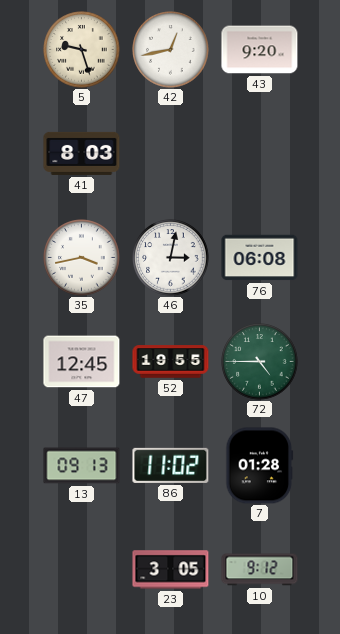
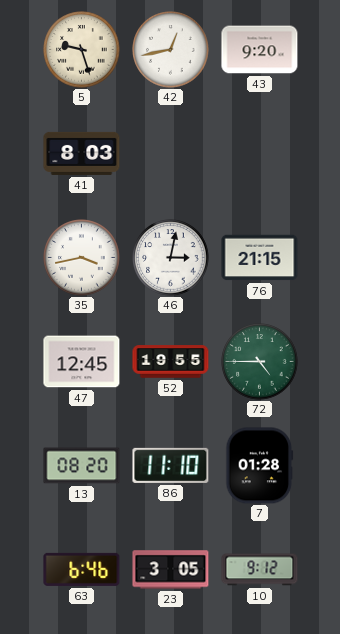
76: 06:08 -> 21:15
13: 09:13 -> 08:20
86: 11:02 -> 11:10
63: none -> 6:46
